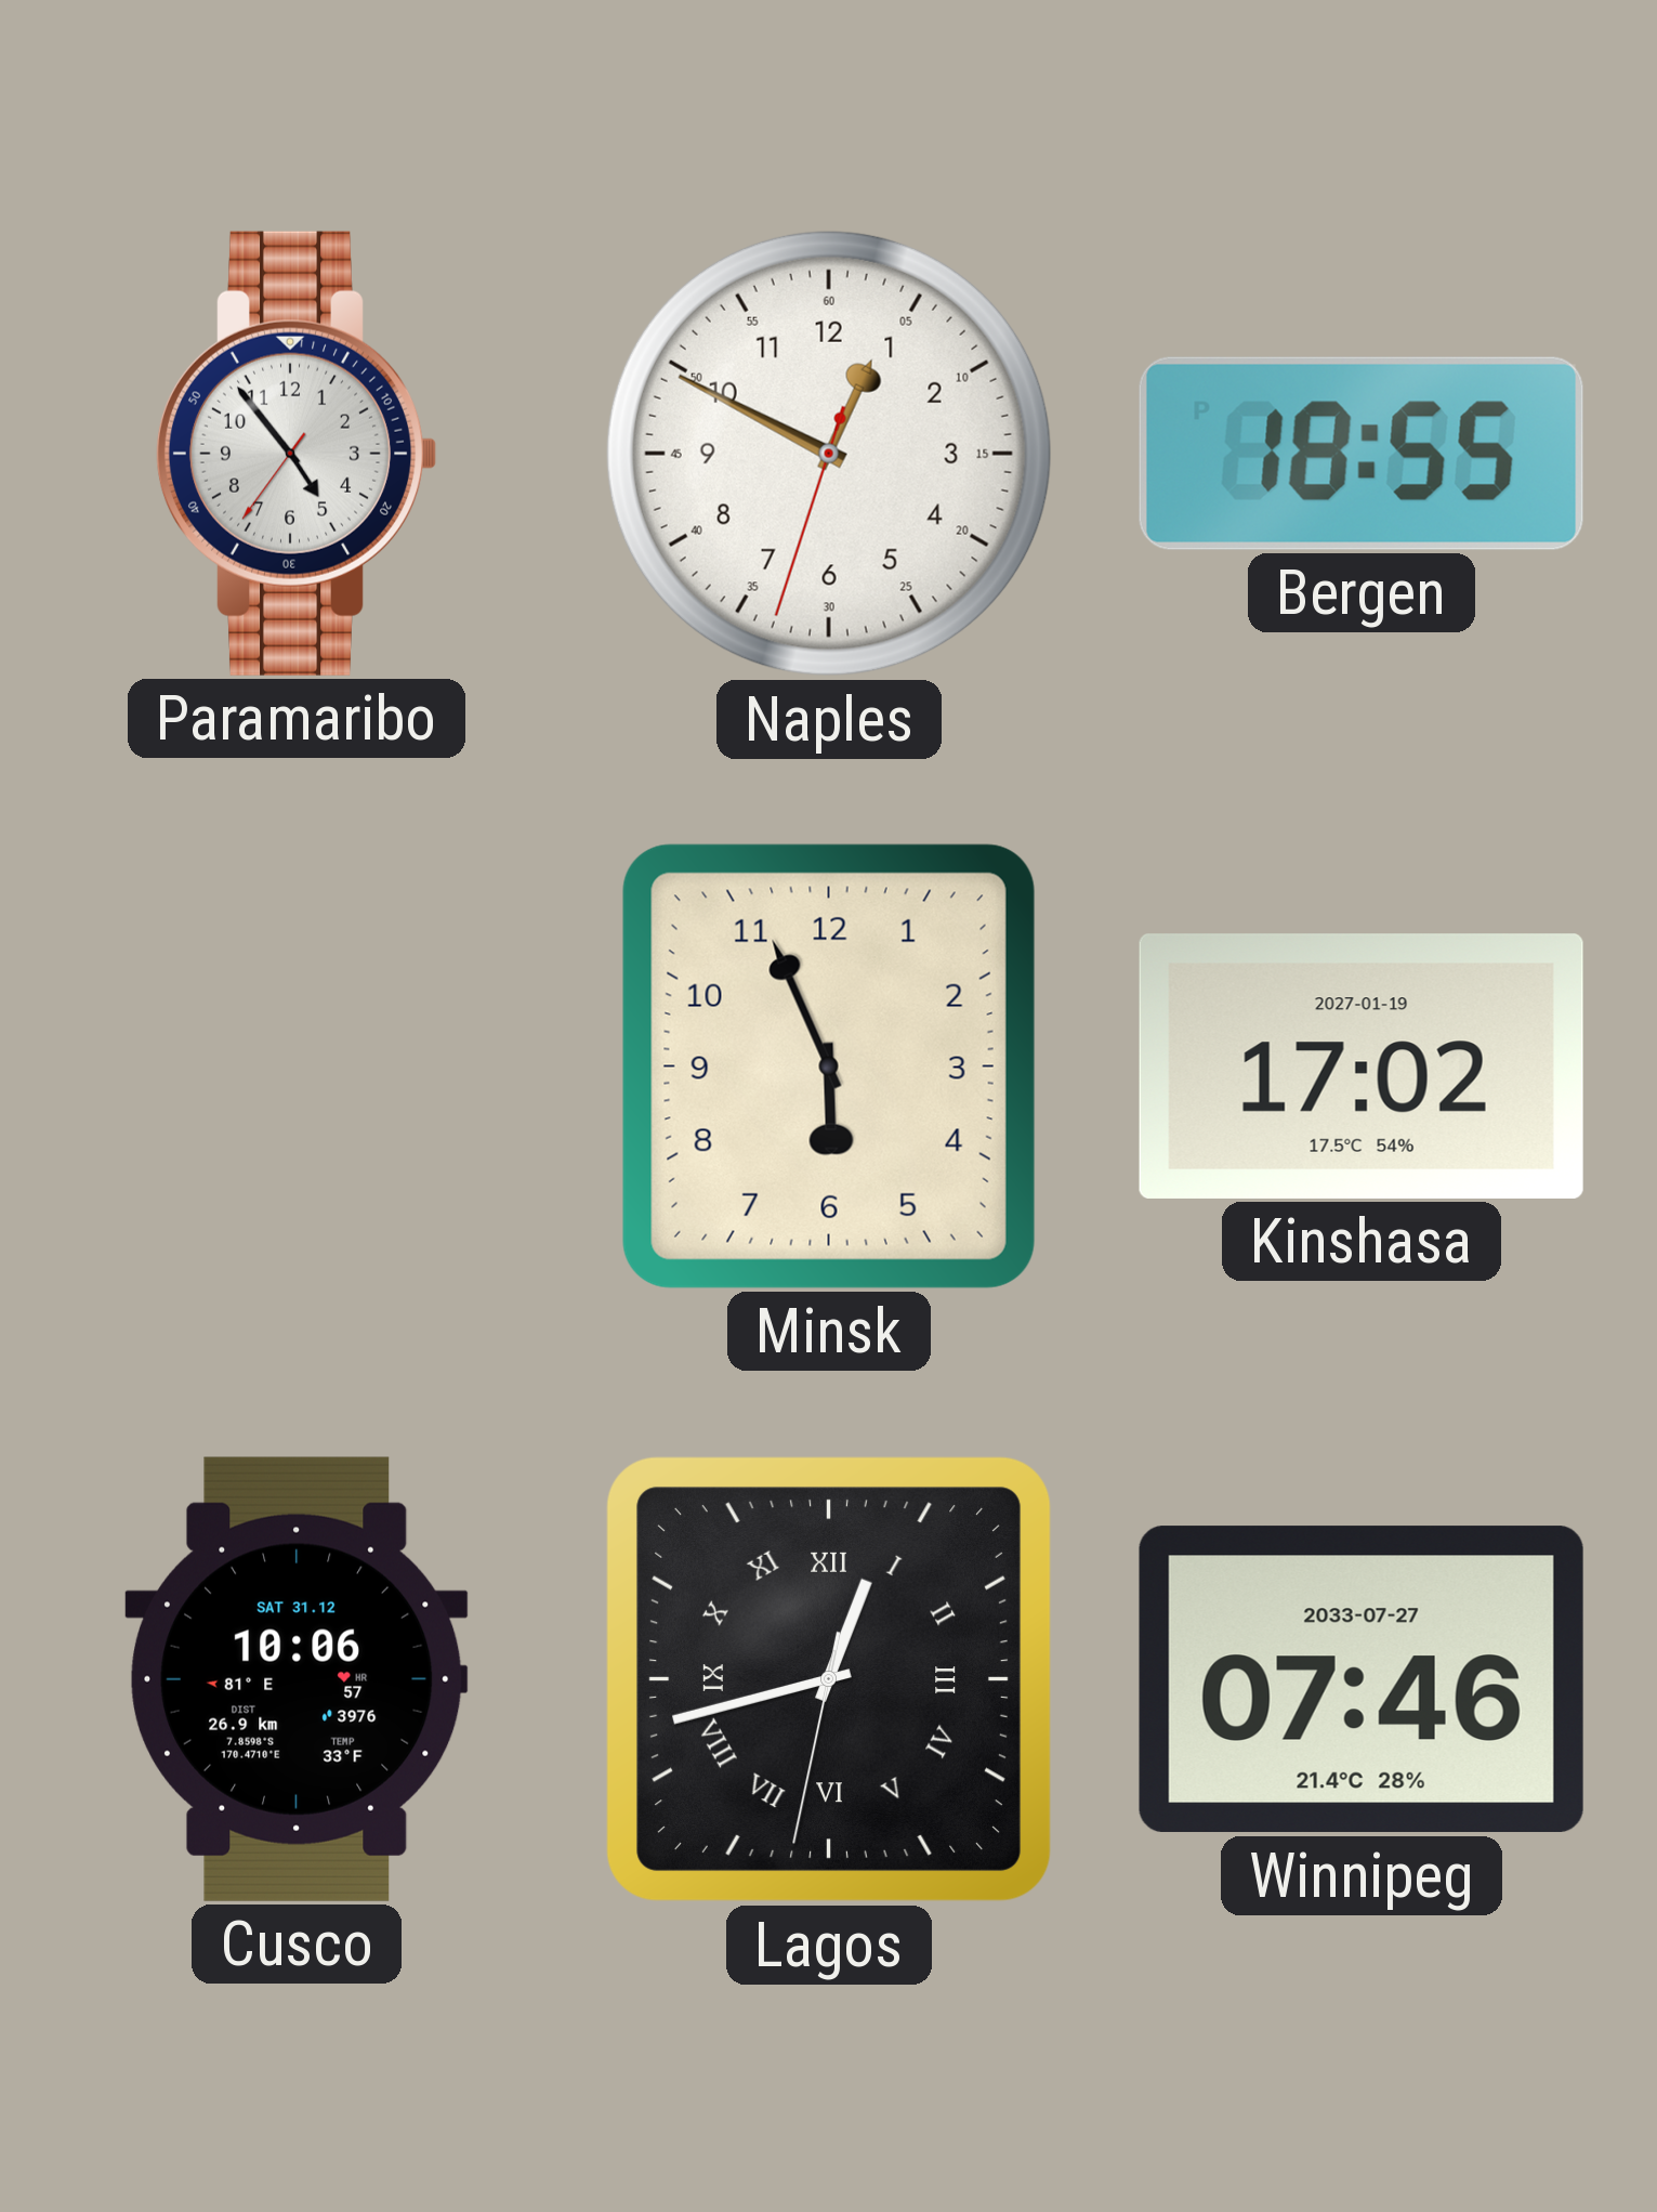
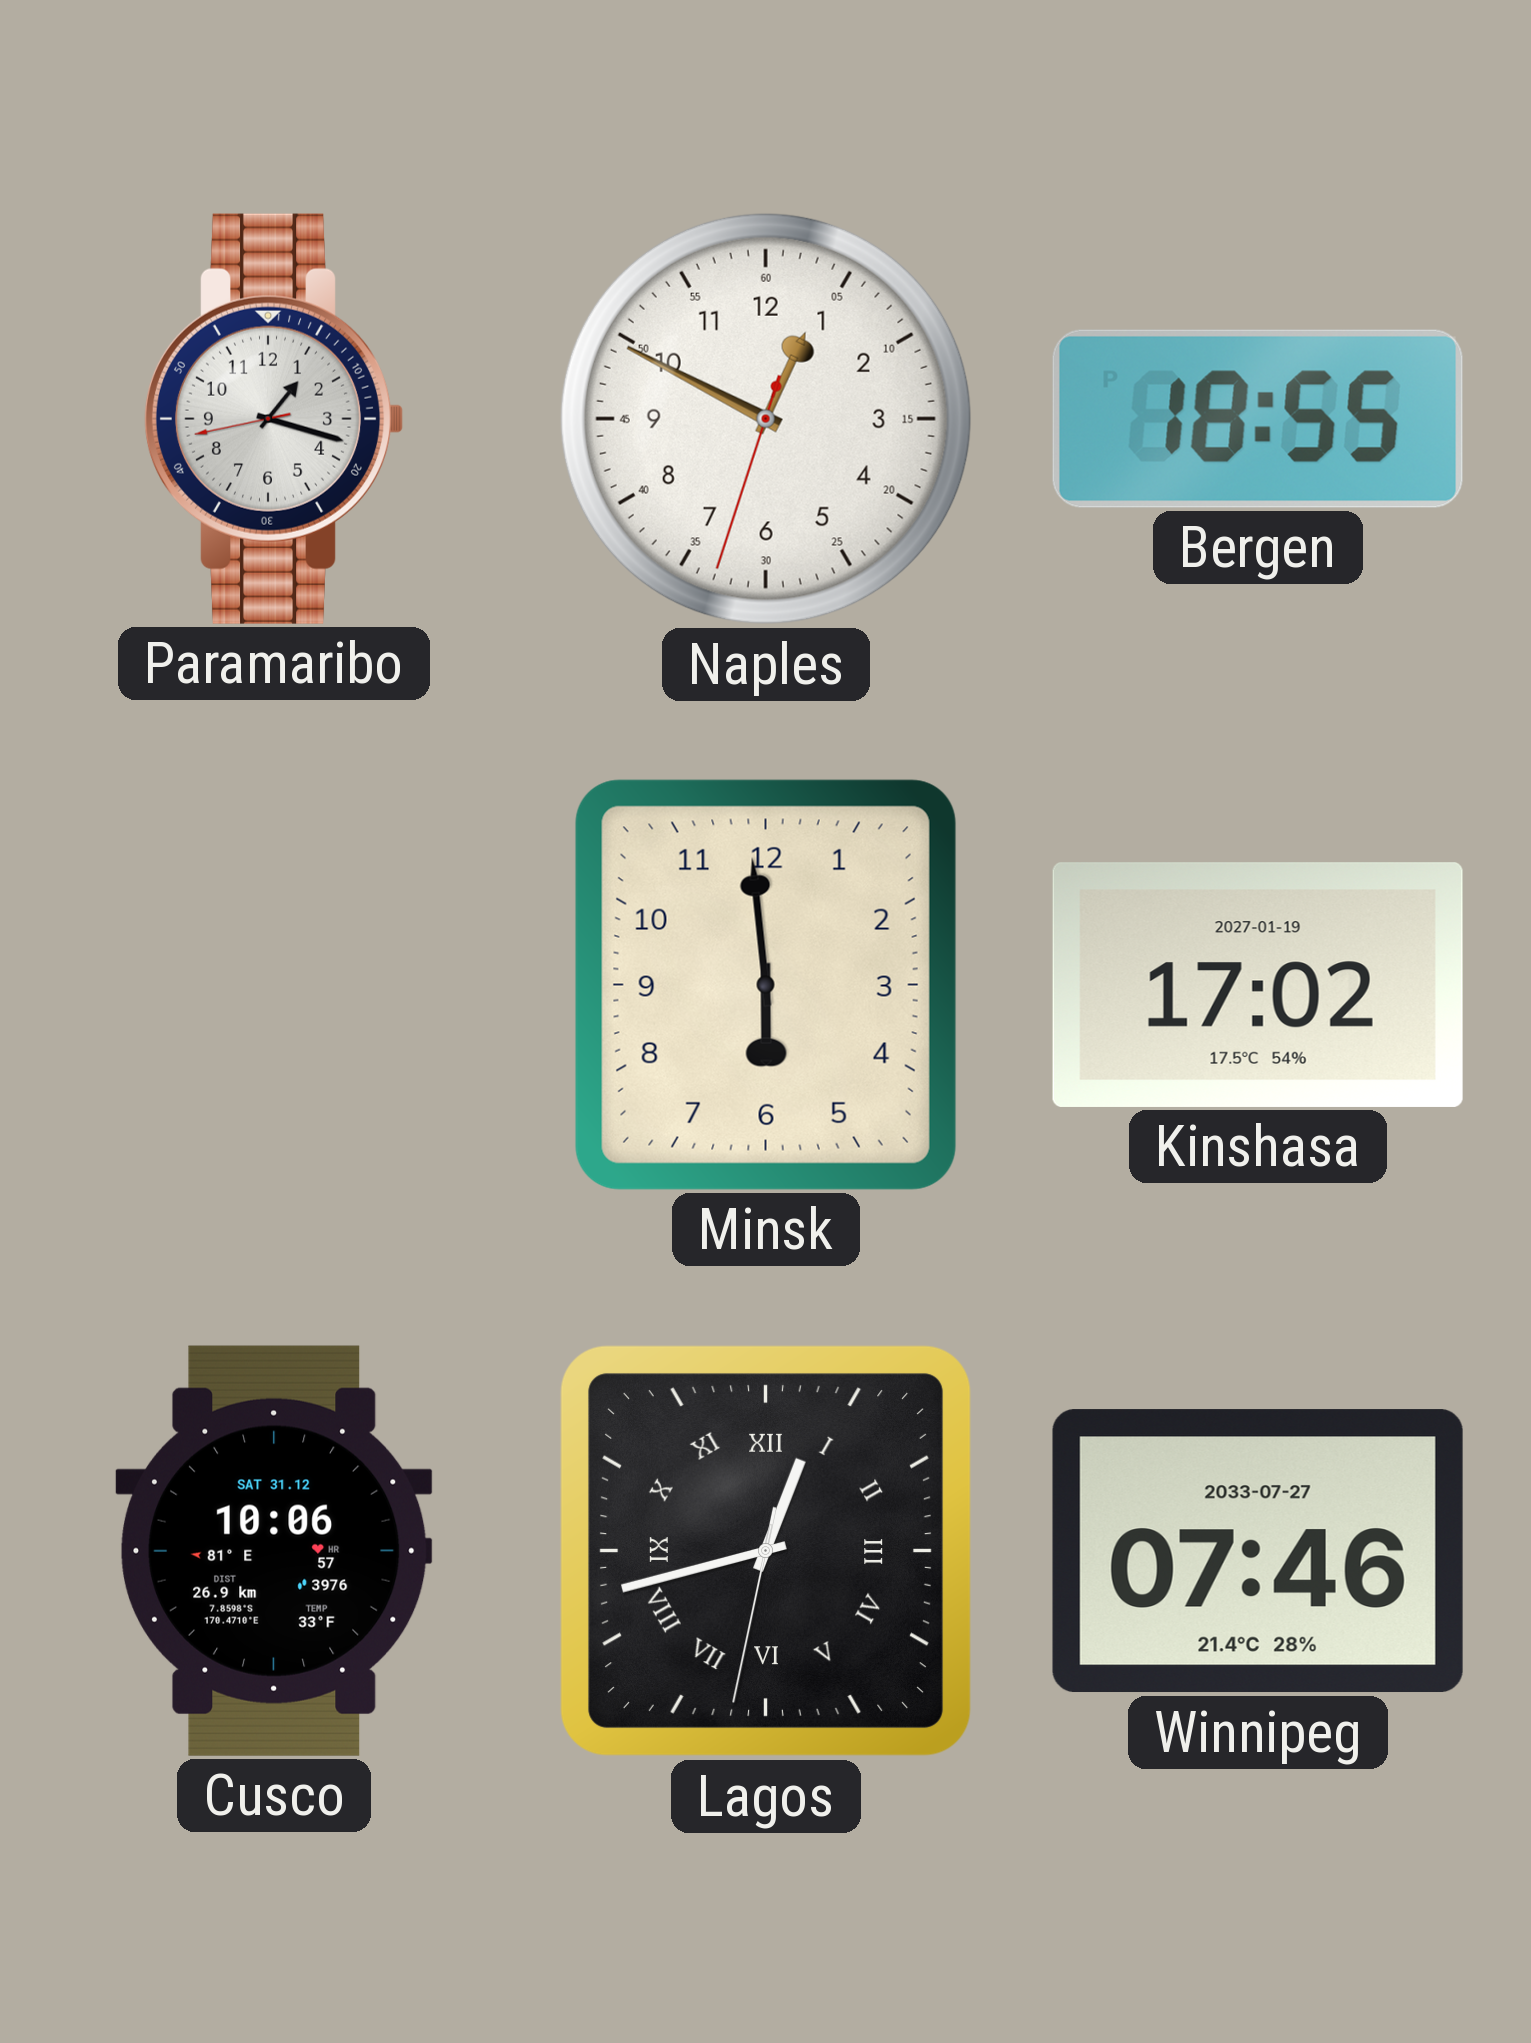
Paramaribo: 4:53 -> 1:17
Minsk: 5:56 -> 5:59
